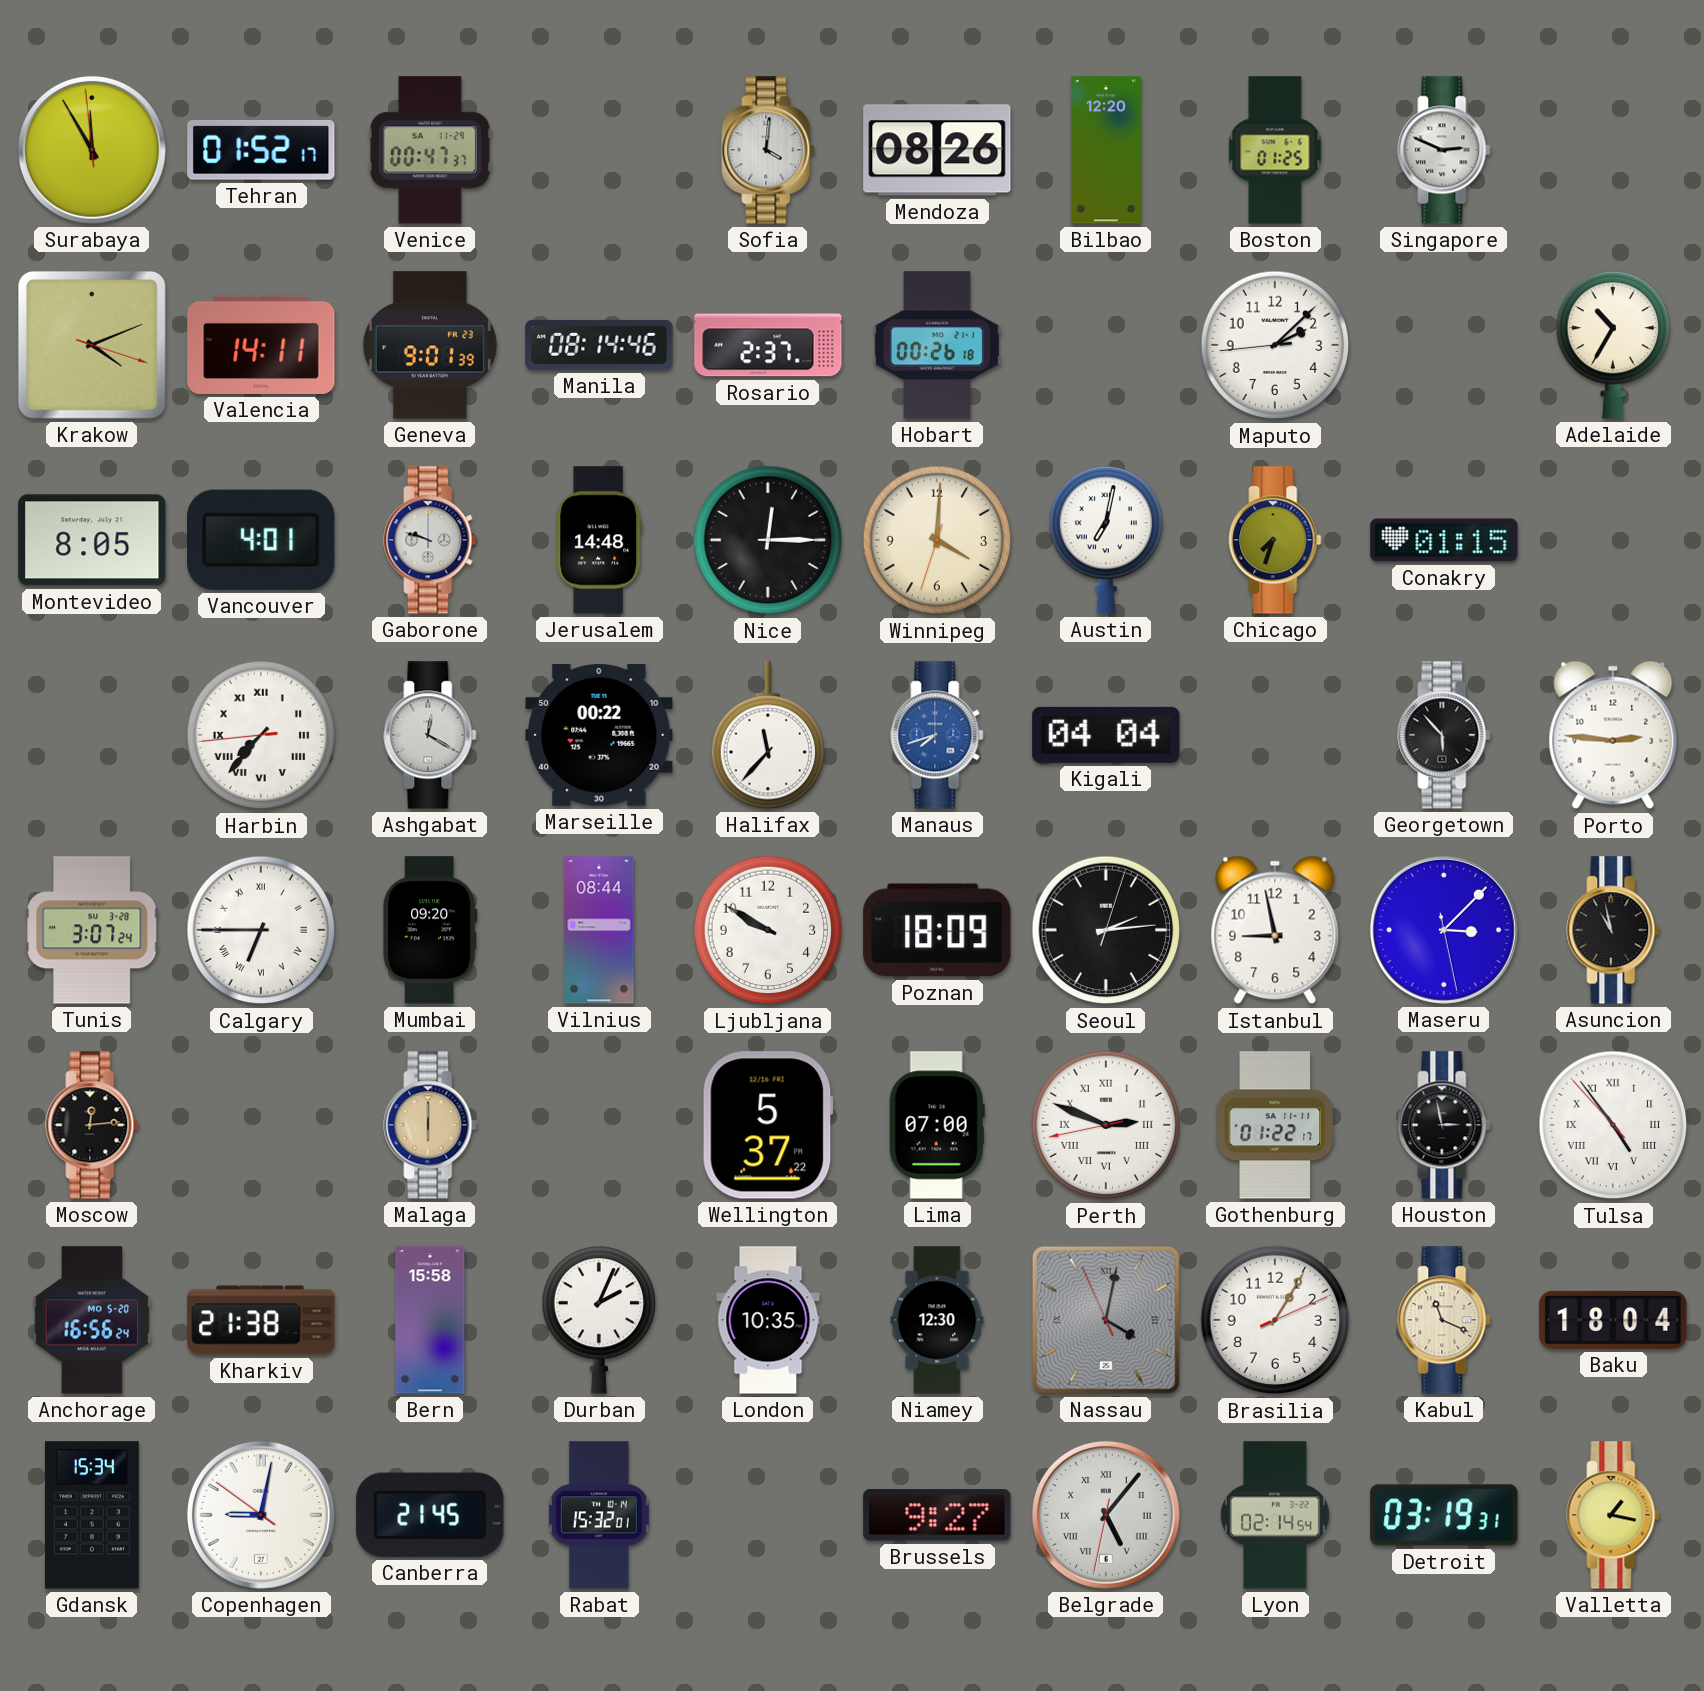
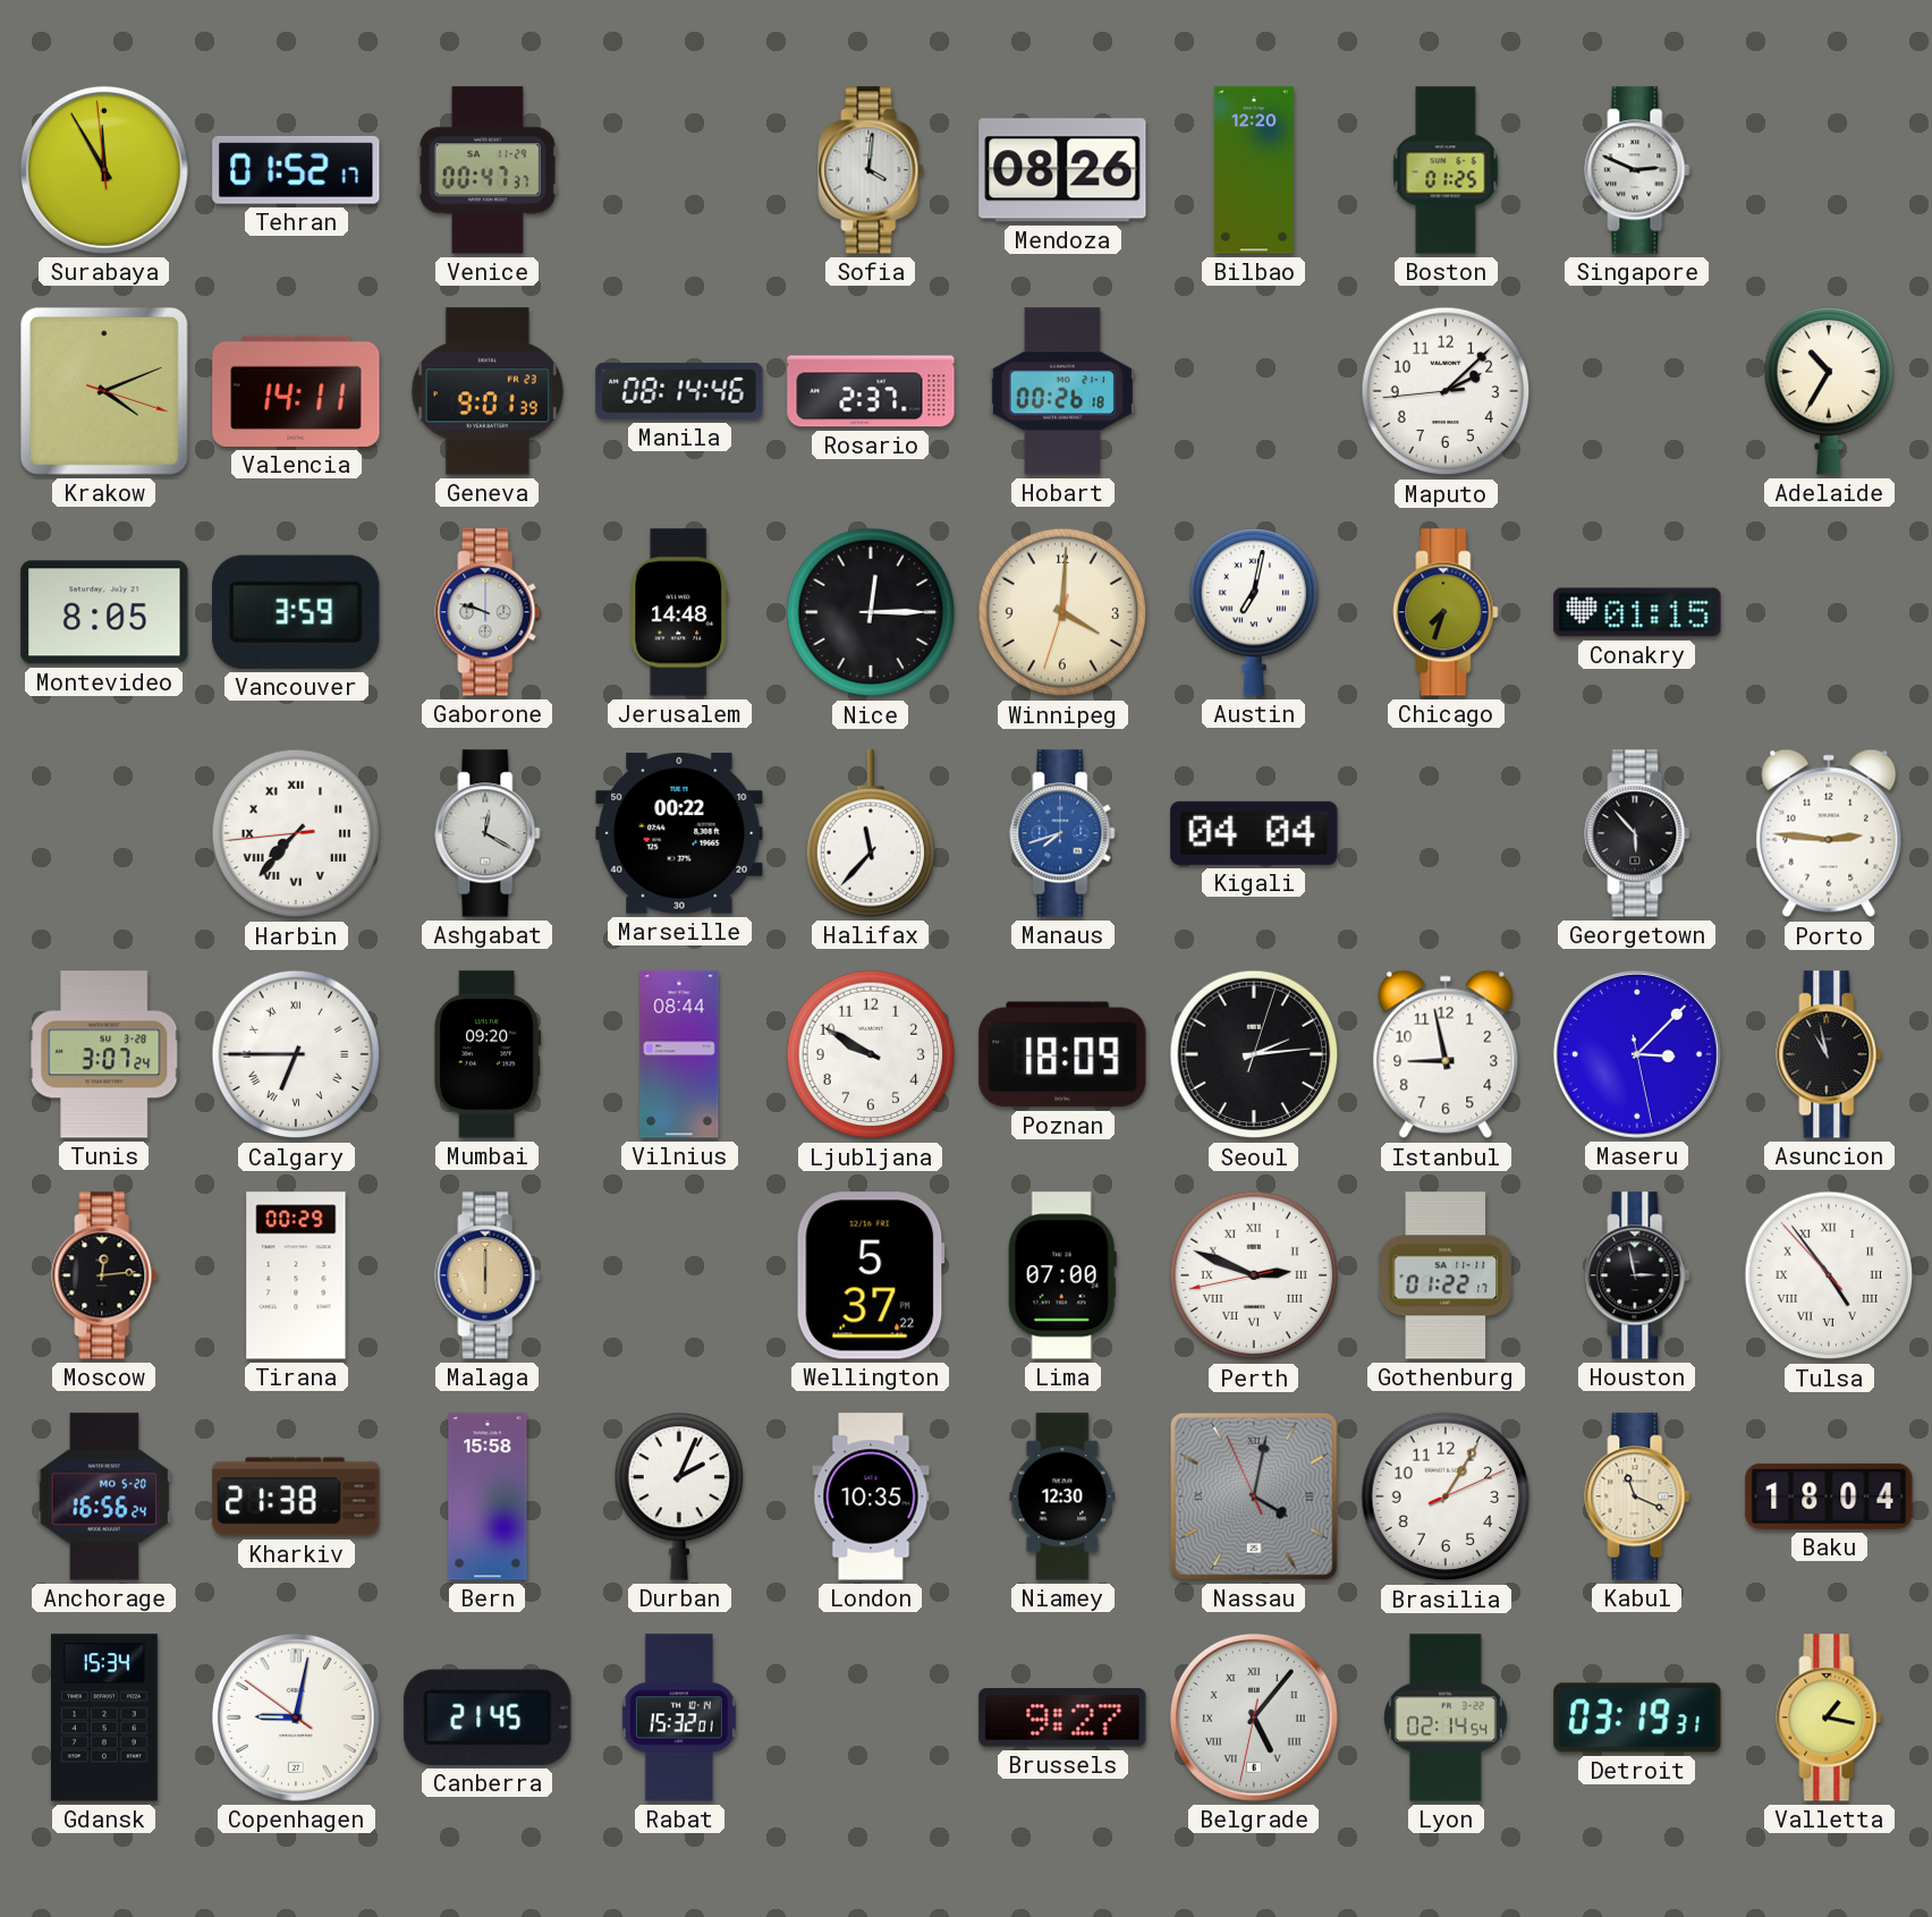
Vancouver: 4:01 -> 3:59
Tirana: none -> 00:29
